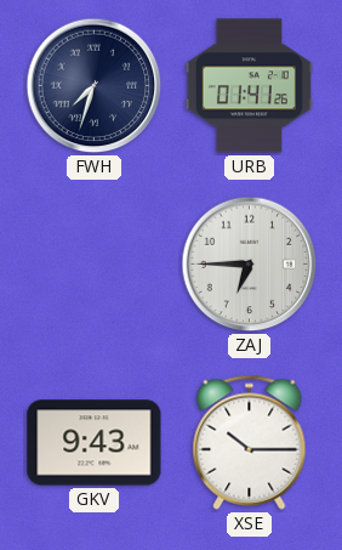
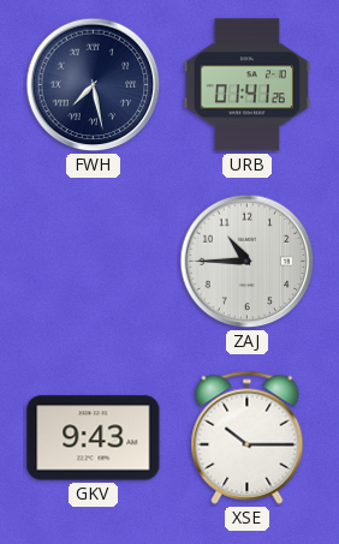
FWH: 7:33 -> 7:28
ZAJ: 6:45 -> 10:45
